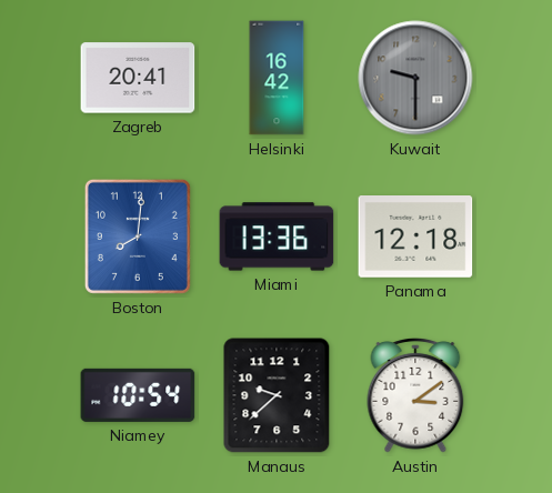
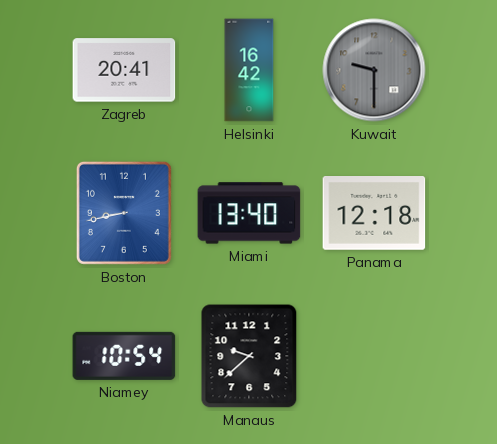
Boston: 8:01 -> 8:43
Miami: 13:36 -> 13:40
Austin: 3:09 -> none
